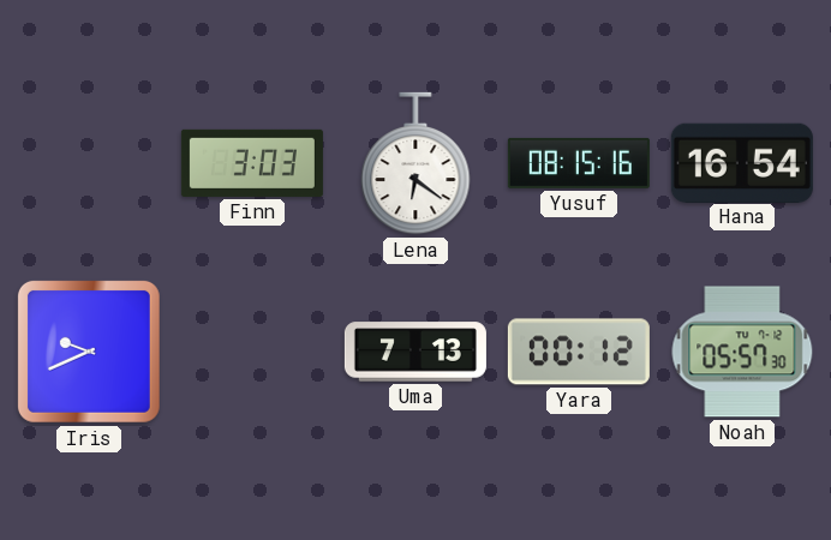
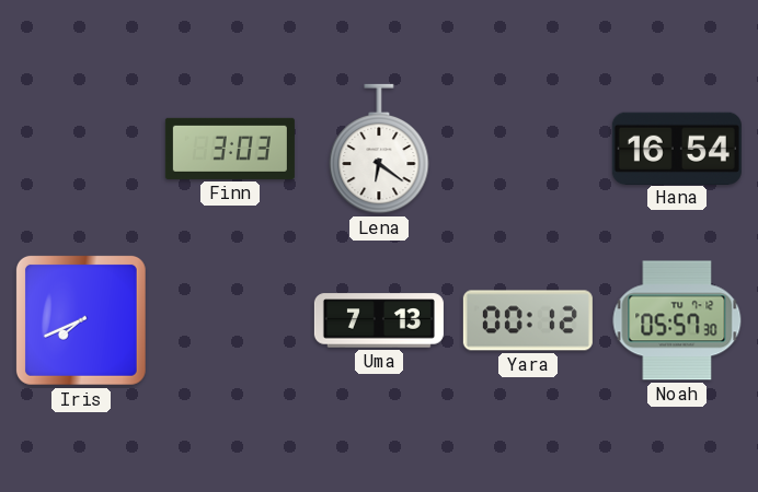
Yusuf: 08:15 -> none
Iris: 9:41 -> 7:41
